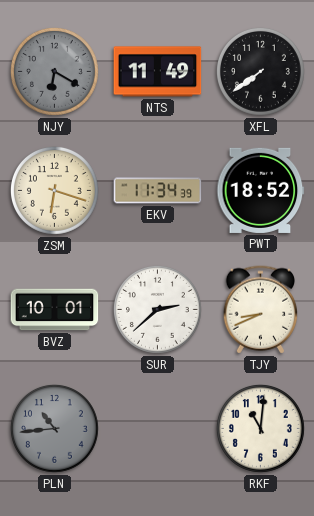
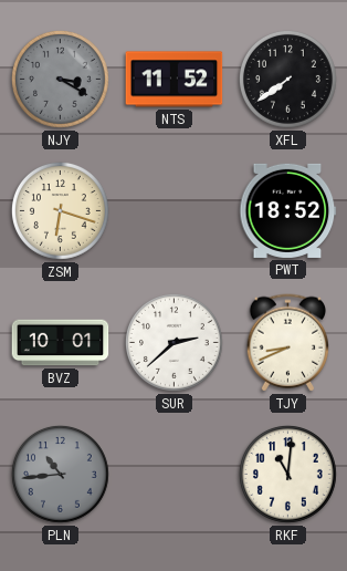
NJY: 6:20 -> 3:20
NTS: 11:49 -> 11:52
EKV: 11:34 -> none
